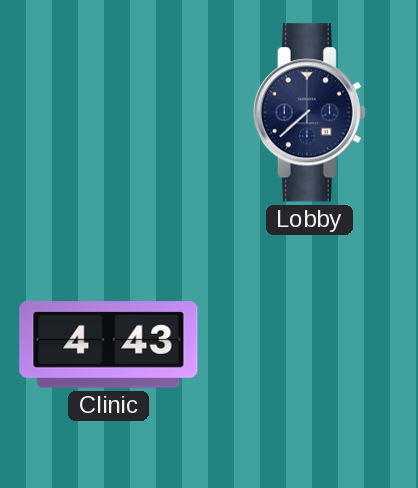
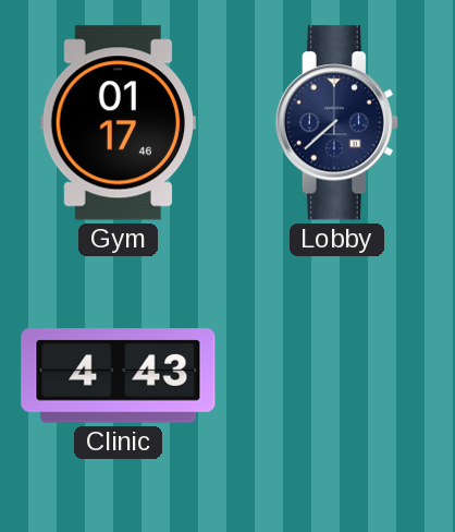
Gym: none -> 01:17
